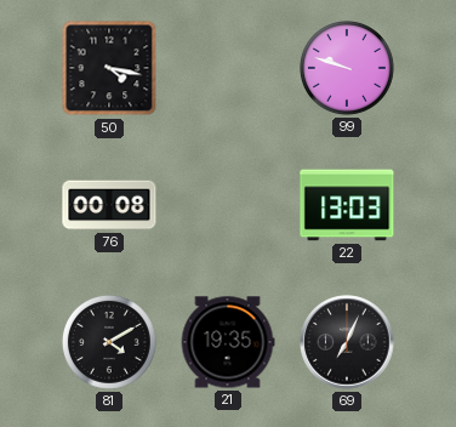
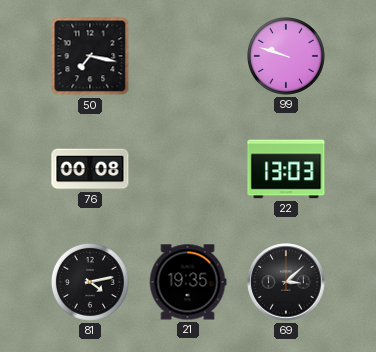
50: 4:17 -> 7:17
81: 4:10 -> 4:13
69: 7:04 -> 3:08
